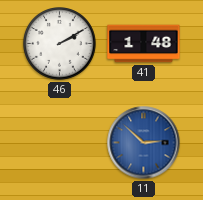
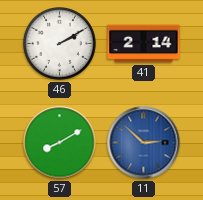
41: 1:48 -> 2:14
57: none -> 8:10
